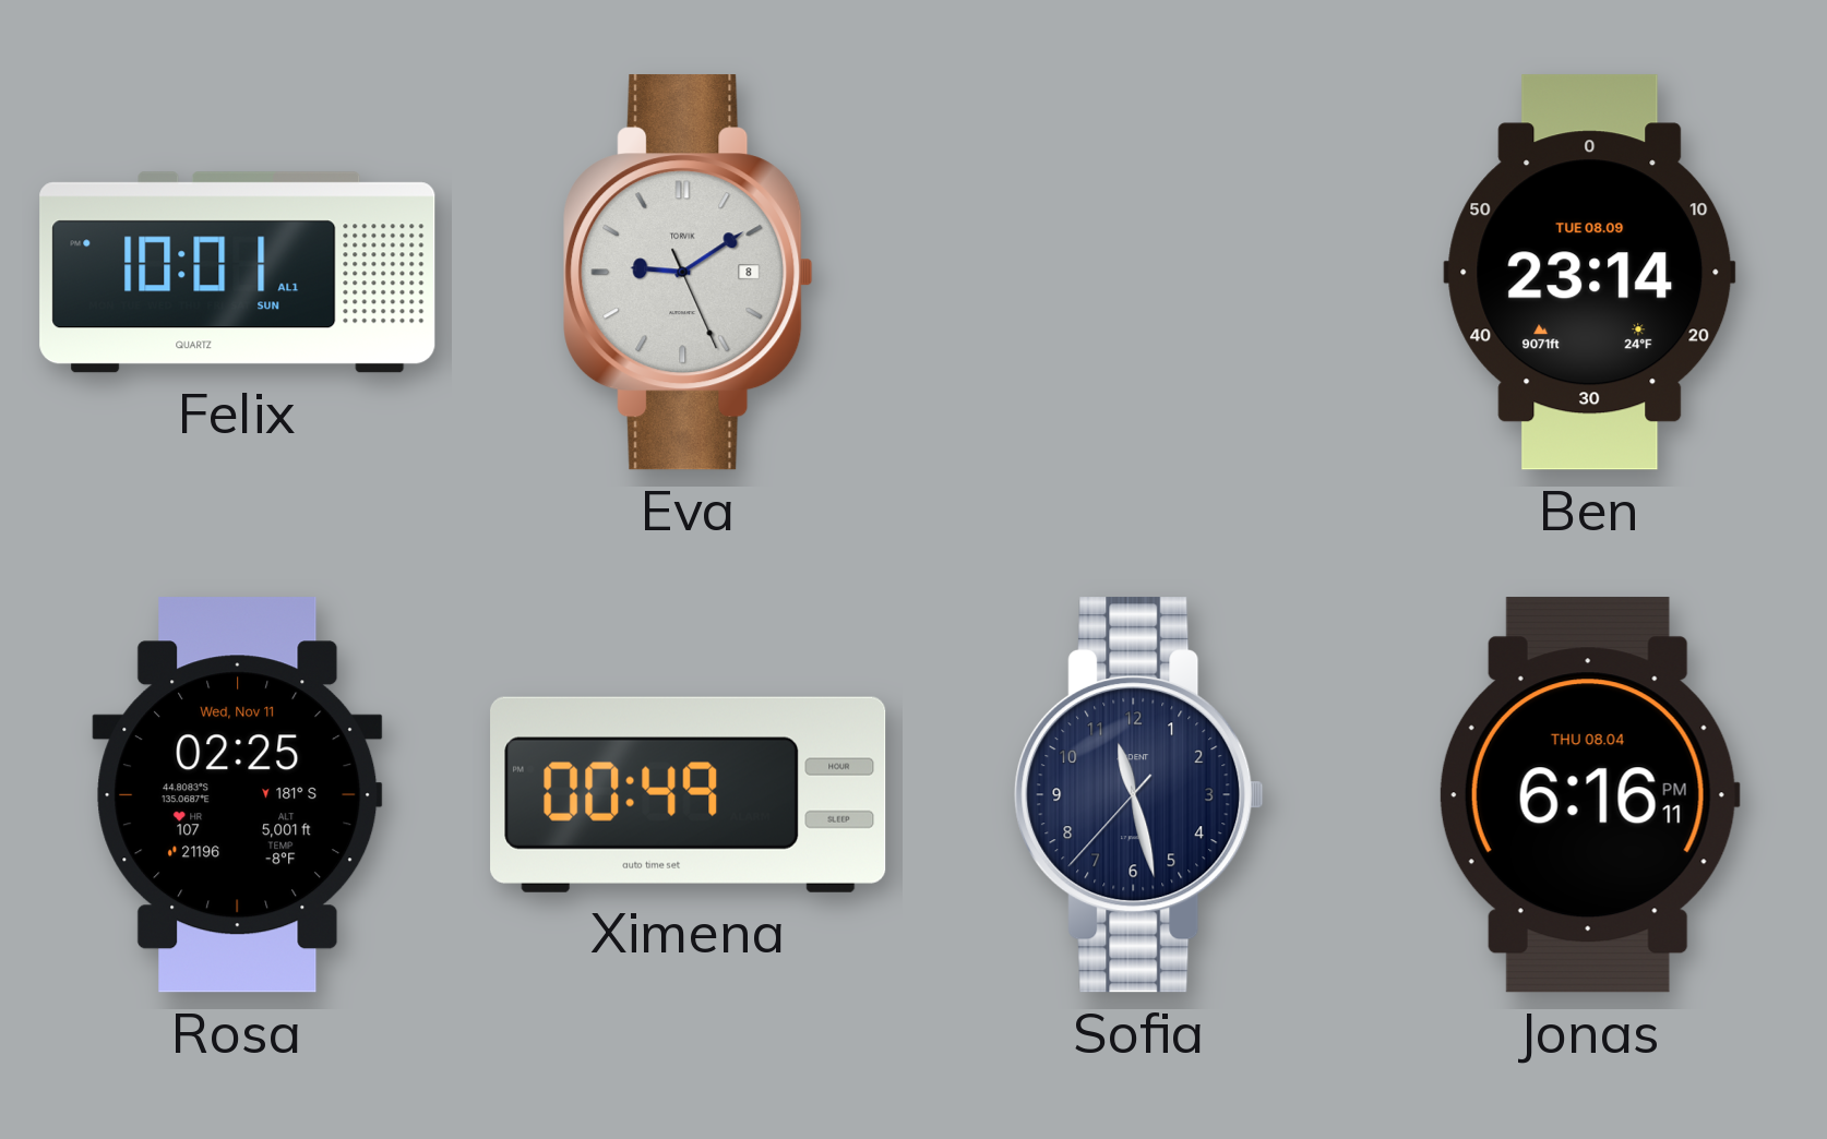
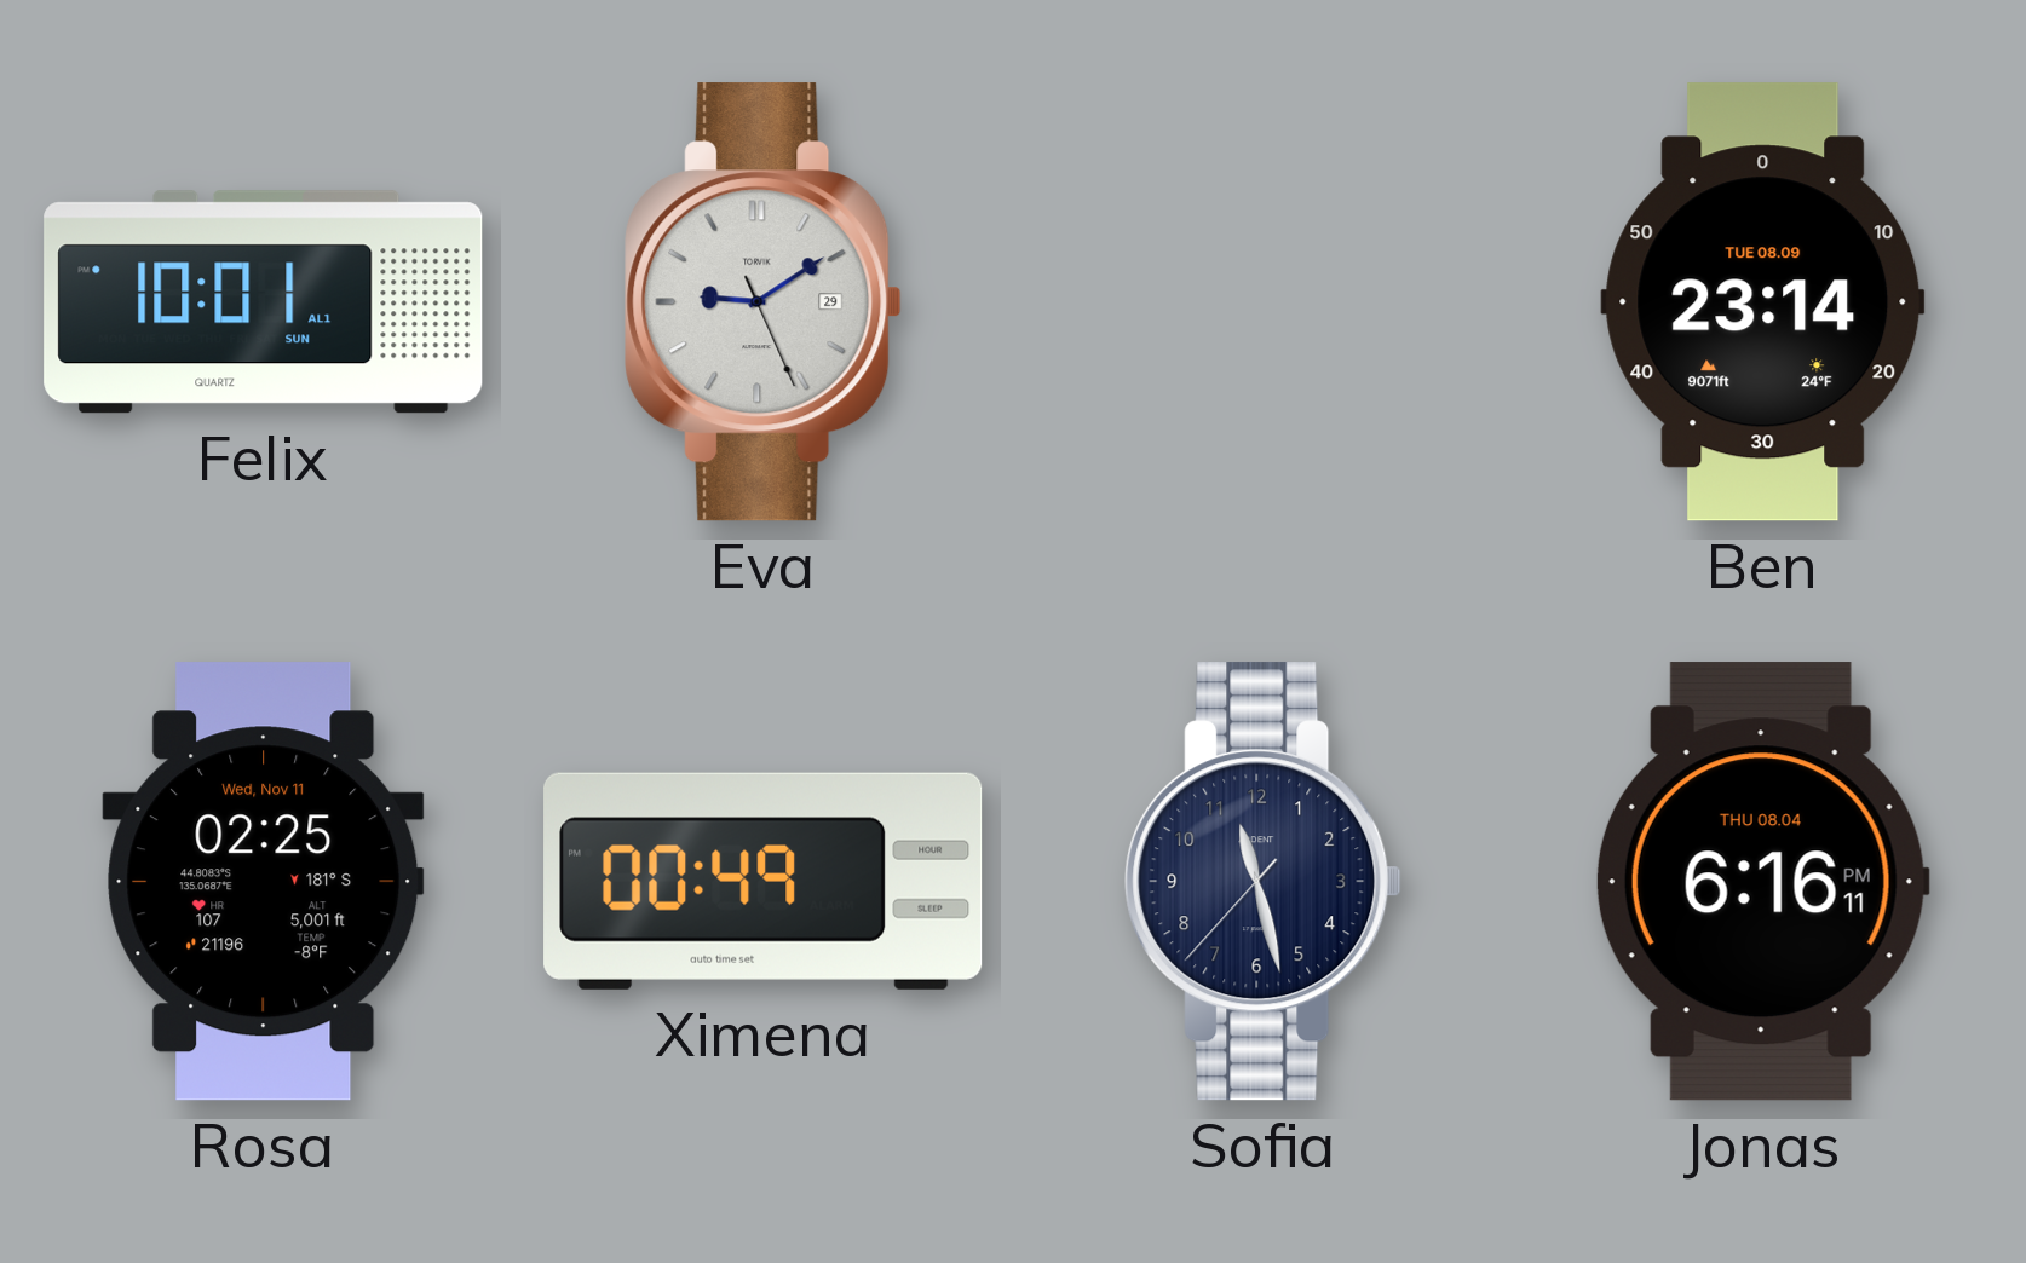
Eva date: 8 -> 29
